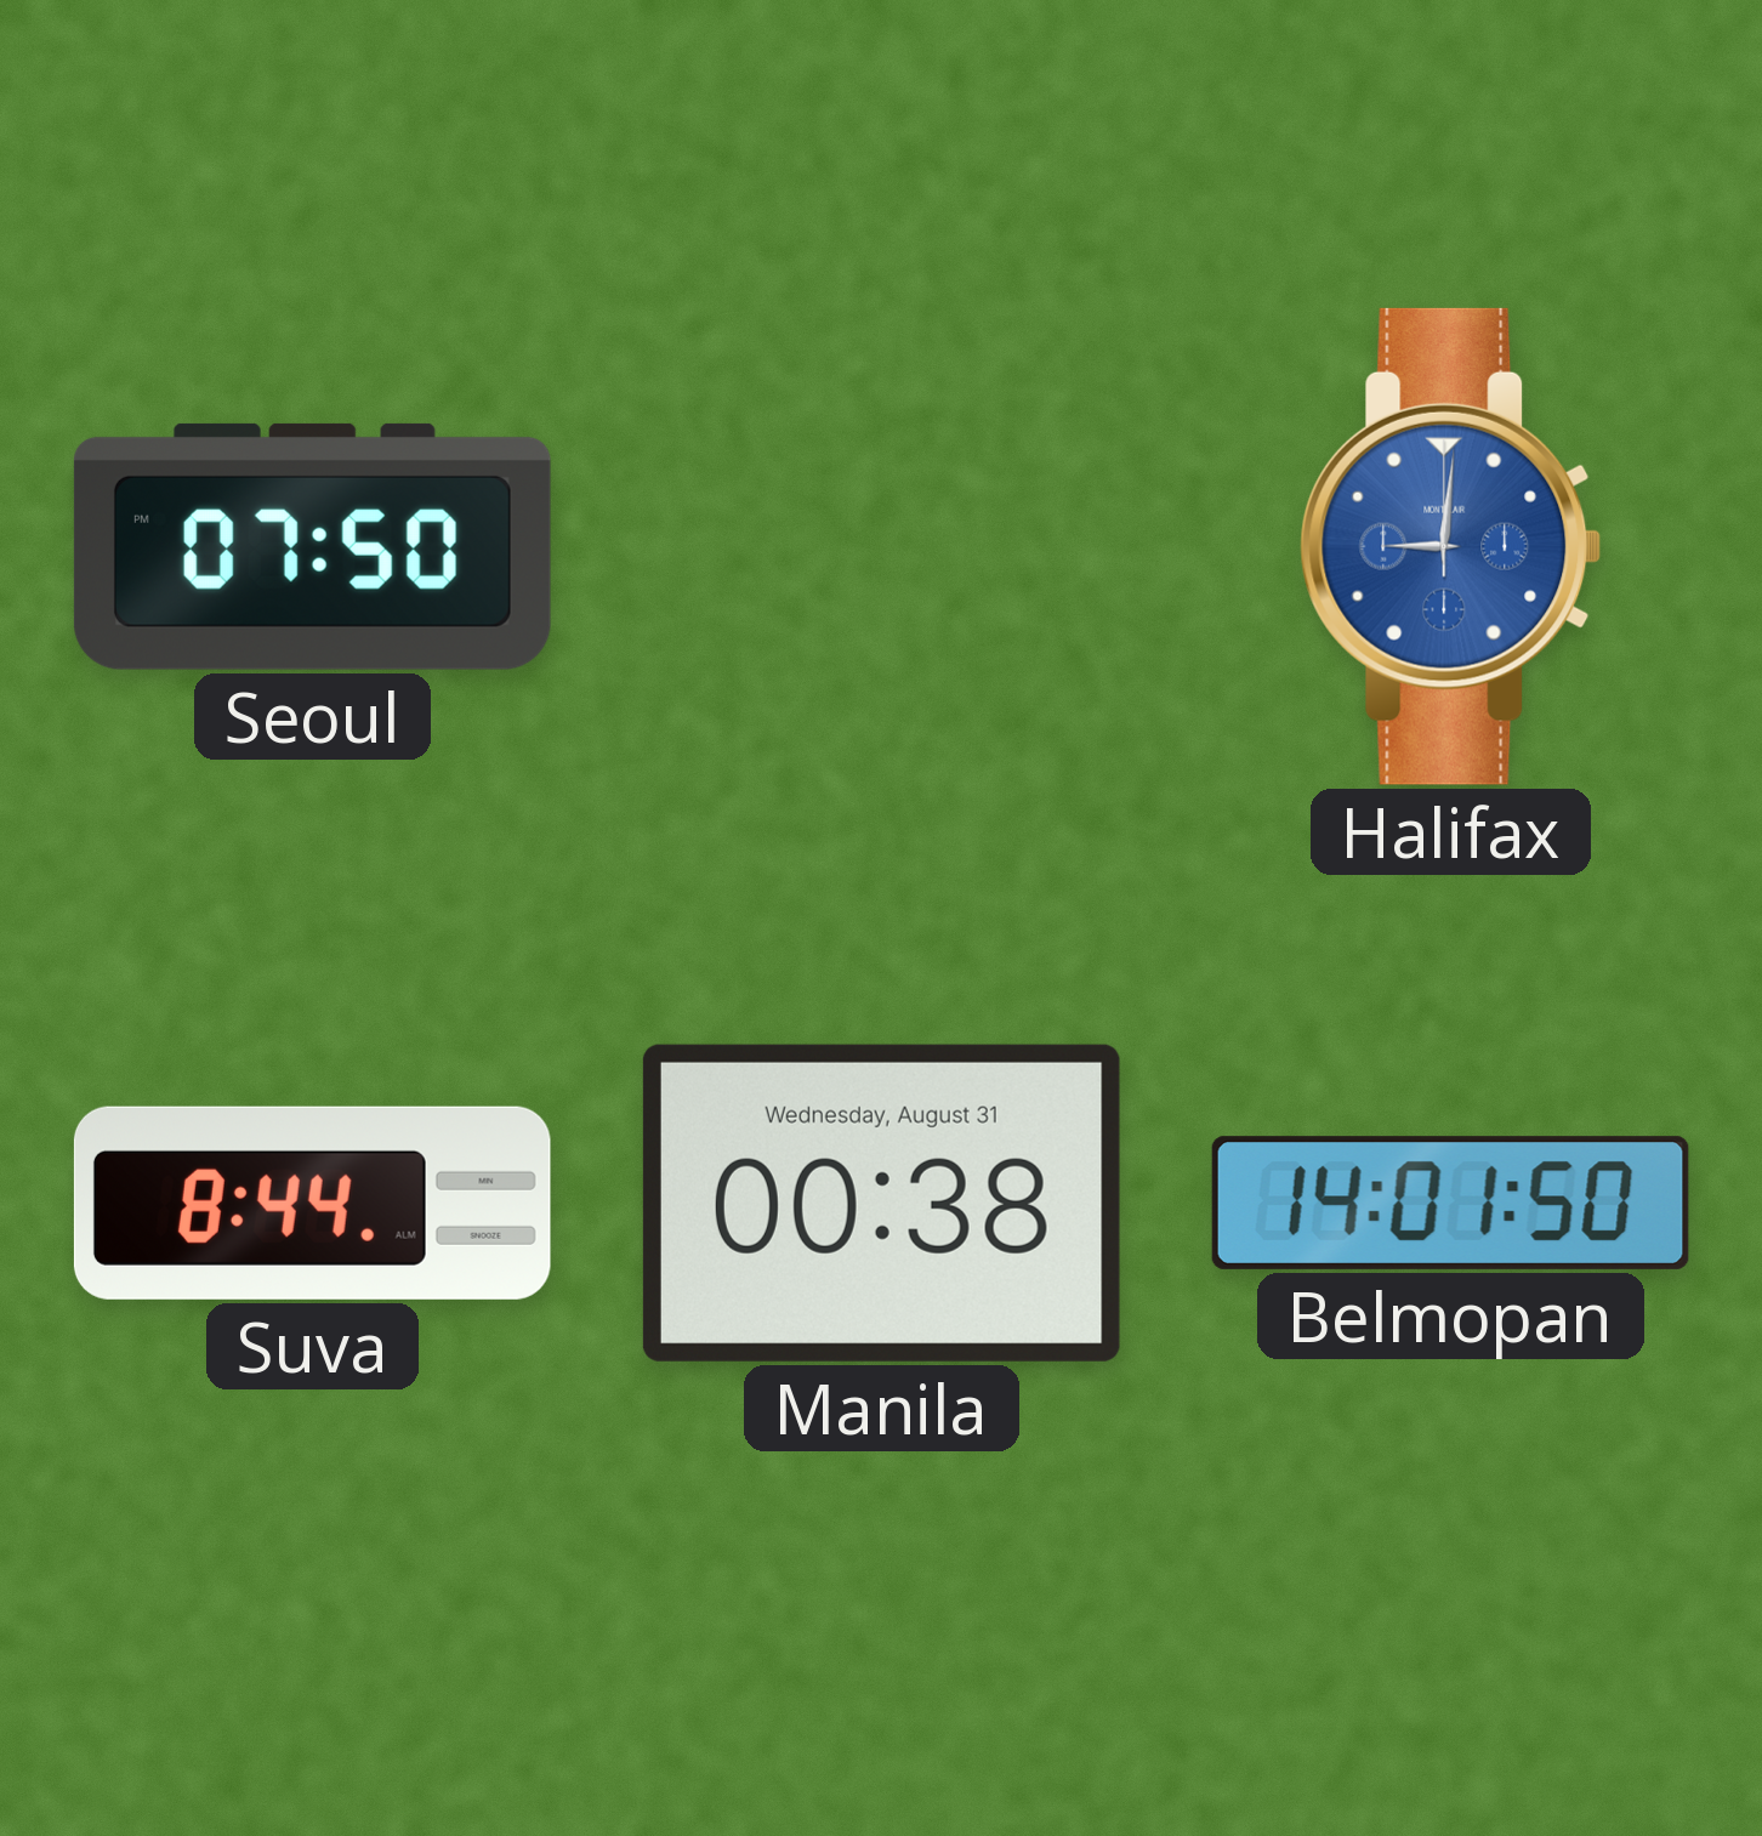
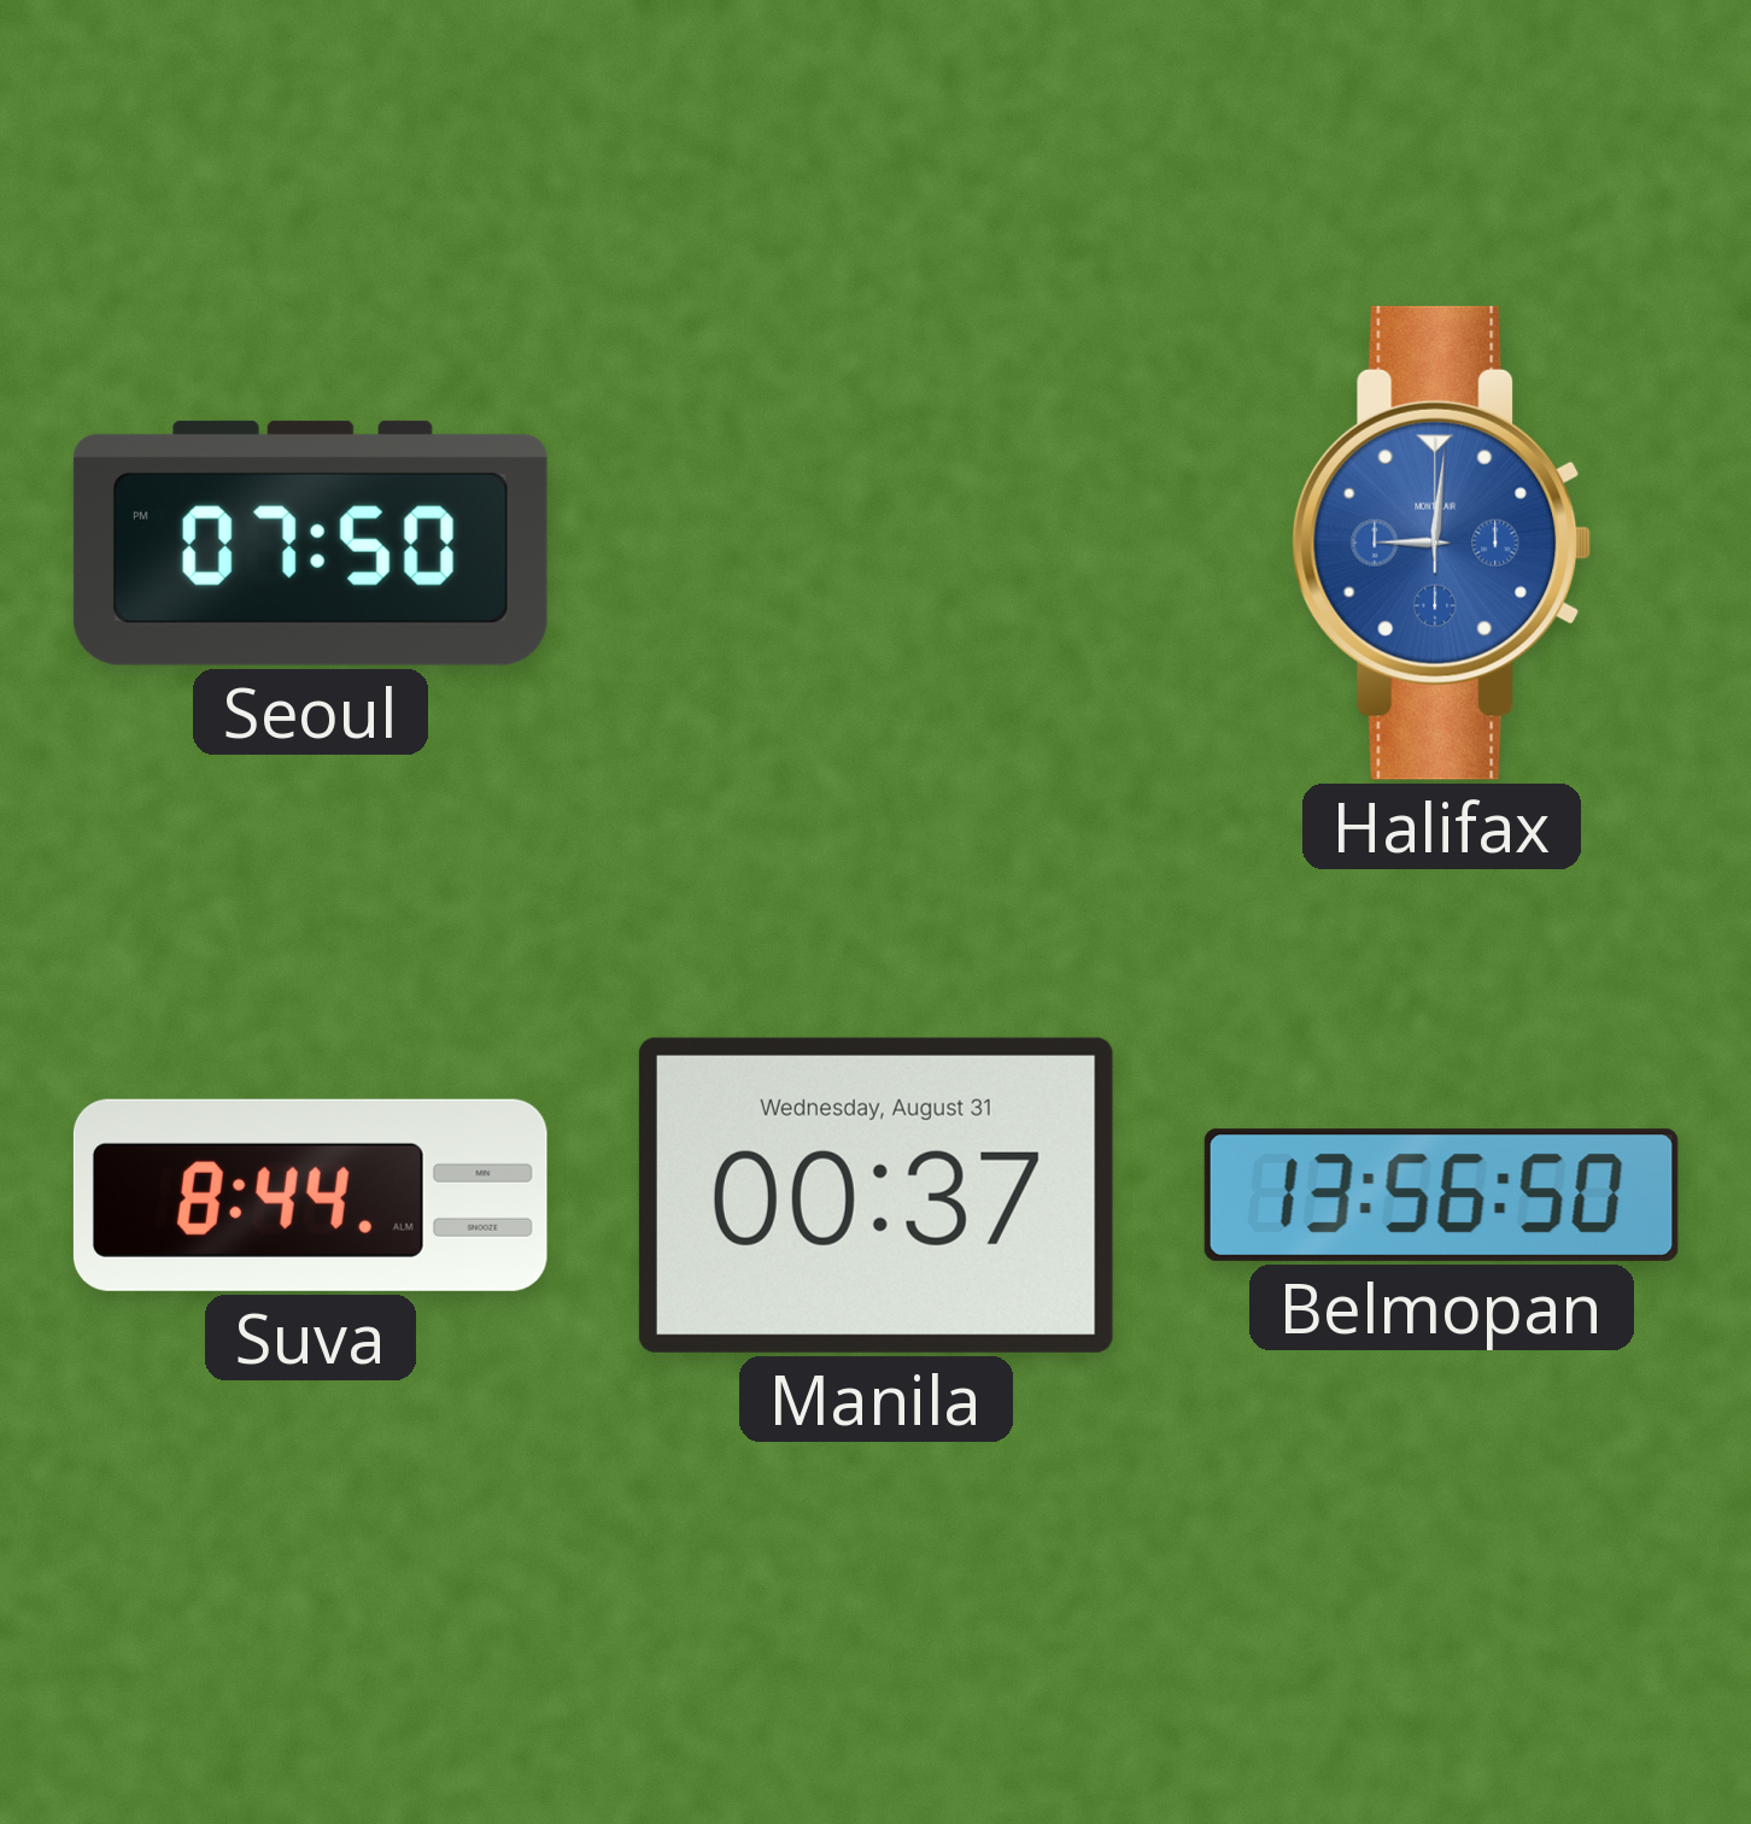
Manila: 00:38 -> 00:37
Belmopan: 14:01 -> 13:56
